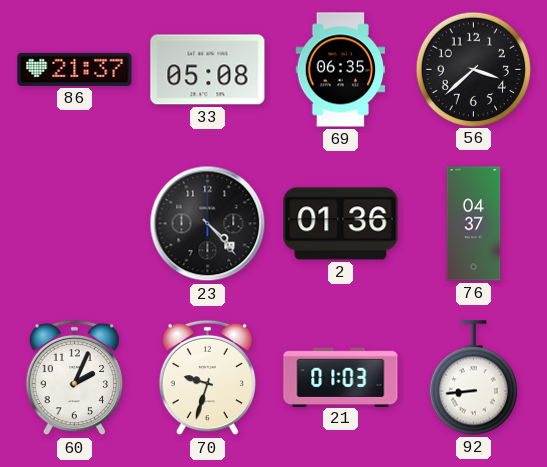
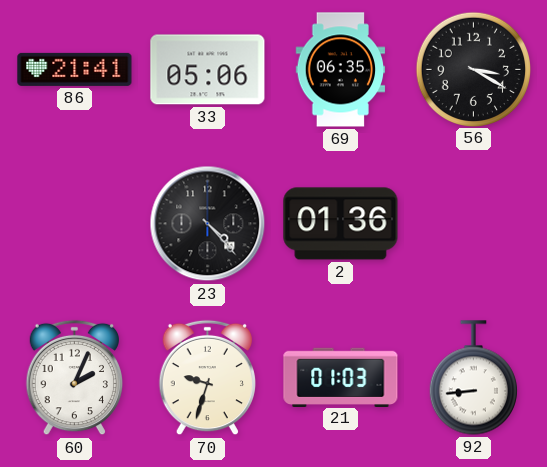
86: 21:37 -> 21:41
33: 05:08 -> 05:06
56: 3:38 -> 3:20
76: 04:37 -> none
